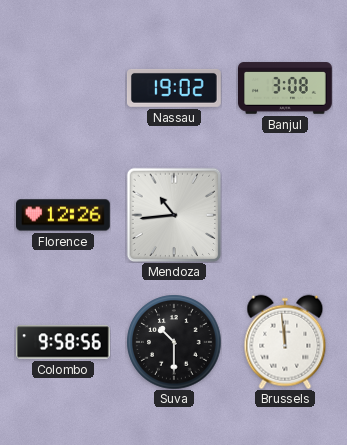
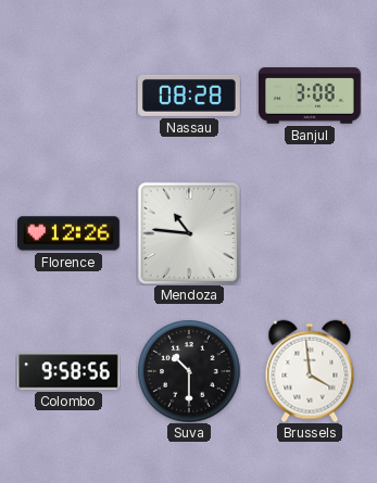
Nassau: 19:02 -> 08:28
Mendoza: 10:44 -> 10:46
Brussels: 11:59 -> 3:59
